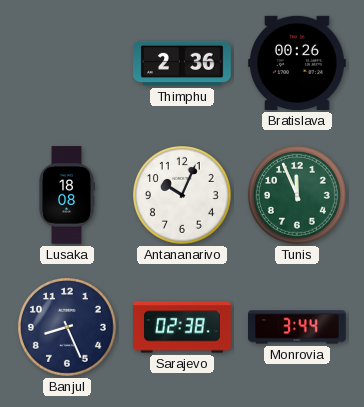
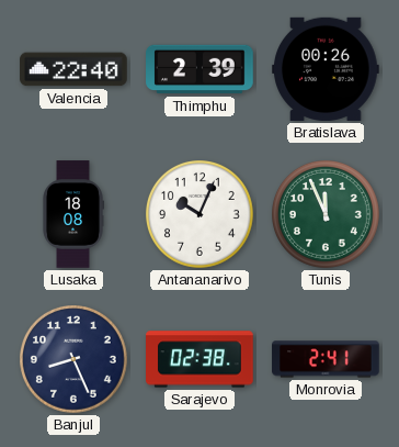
Valencia: none -> 22:40
Thimphu: 2:36 -> 2:39
Monrovia: 3:44 -> 2:41
